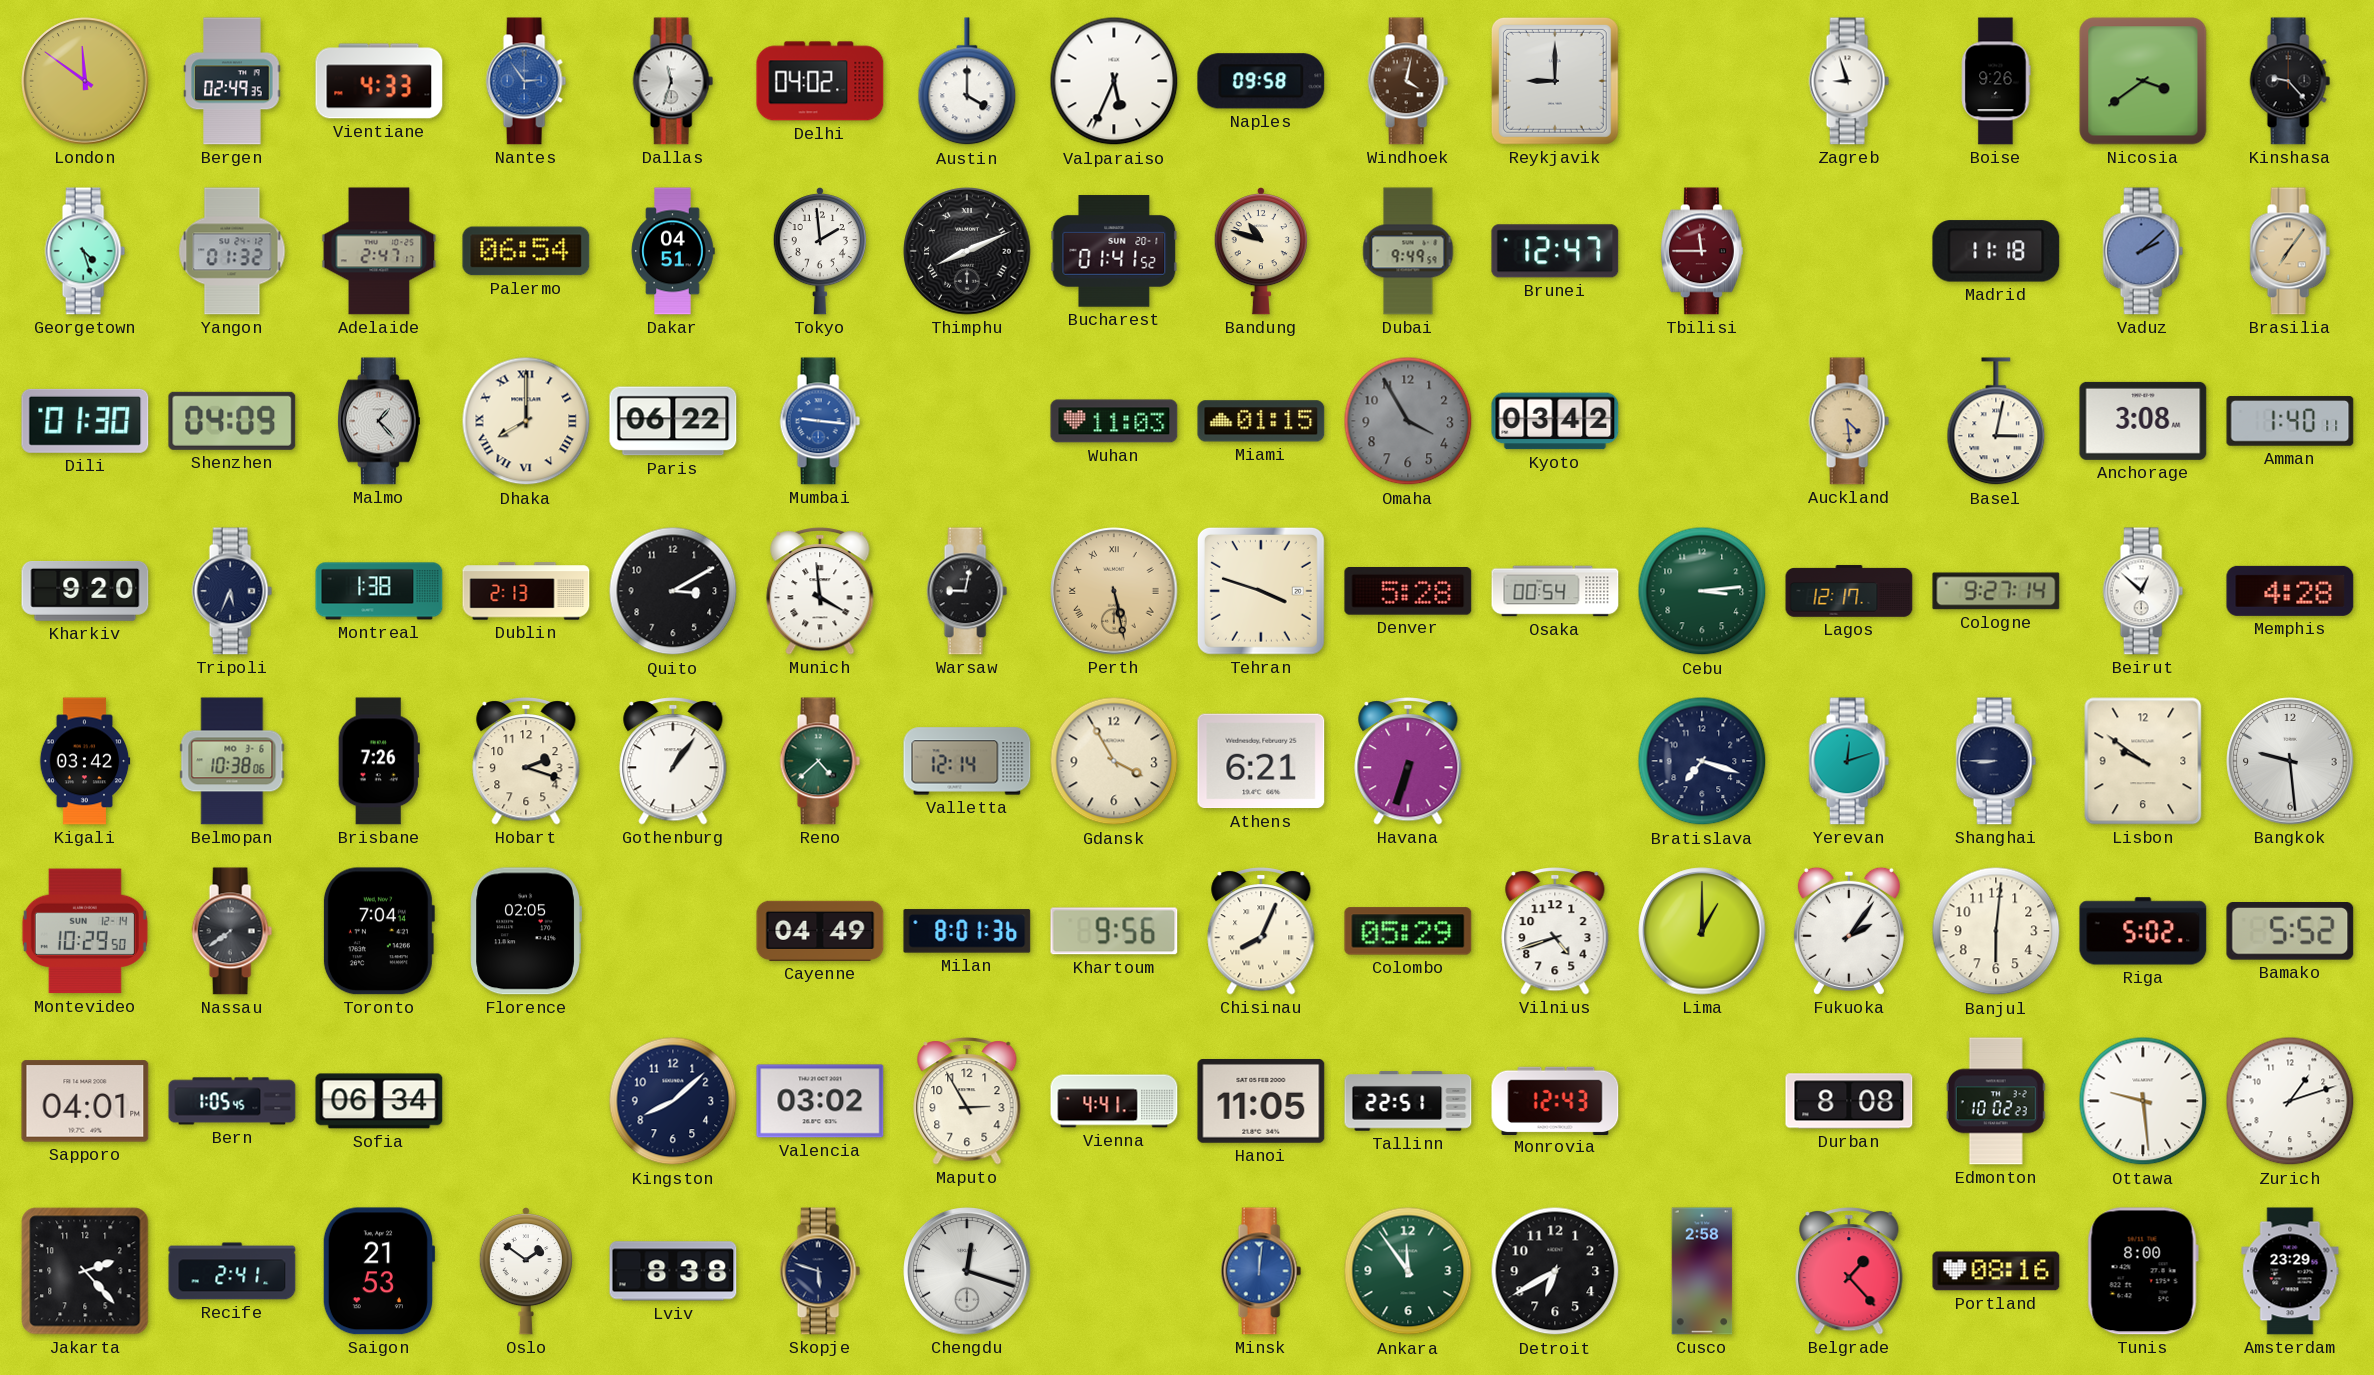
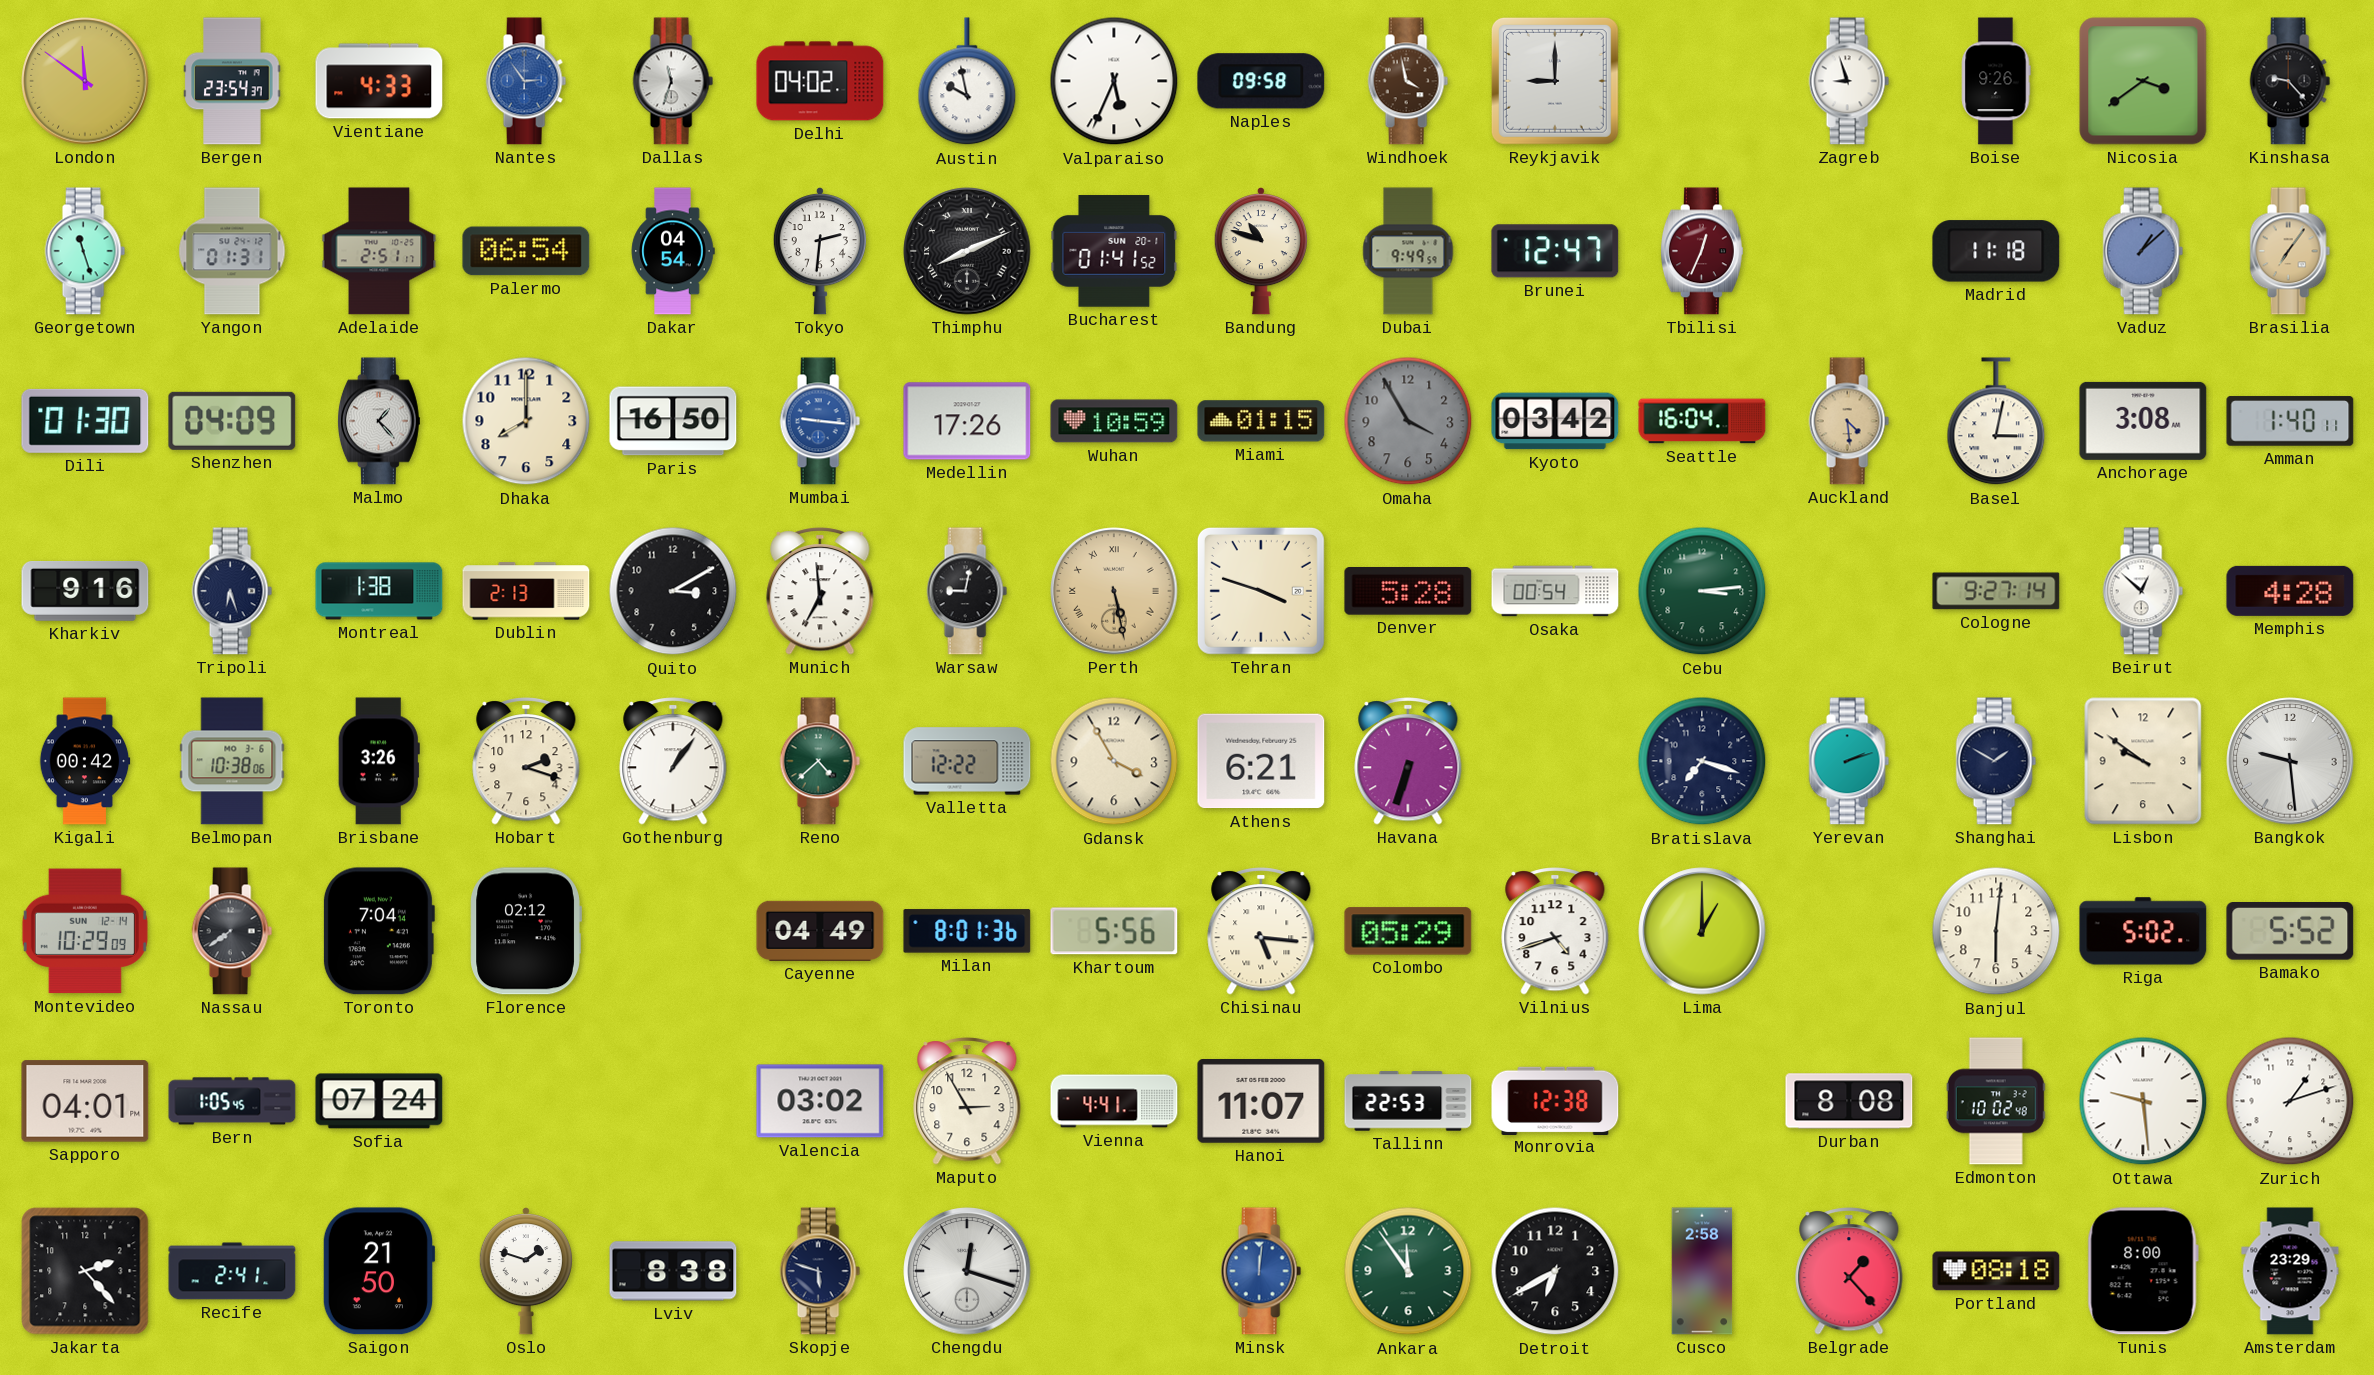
Bergen: 02:49 -> 23:54
Austin: 4:00 -> 9:58
Windhoek: 4:02 -> 3:58
Georgetown: 4:27 -> 11:27
Yangon: 01:32 -> 01:31
Adelaide: 2:47 -> 2:51
Dakar: 04:51 -> 04:54
Tokyo: 1:59 -> 2:31
Tbilisi: 11:45 -> 12:34
Vaduz: 2:08 -> 1:08
Dhaka numerals: Roman -> Arabic
Paris: 06:22 -> 16:50
Medellin: none -> 17:26
Wuhan: 11:03 -> 10:59
Seattle: none -> 16:04
Kharkiv: 9:20 -> 9:16
Tripoli: 5:34 -> 6:27
Munich: 3:59 -> 6:59
Lagos: 12:17 -> none
Kigali: 03:42 -> 00:42
Brisbane: 7:26 -> 3:26
Valletta: 12:14 -> 12:22
Yerevan: 12:12 -> 2:12
Shanghai: 8:45 -> 1:50
Montevideo: 10:29:50 -> 10:29:09
Florence: 02:05 -> 02:12
Khartoum: 9:56 -> 5:56
Chisinau: 8:04 -> 5:16
Fukuoka: 2:06 -> none
Sofia: 06:34 -> 07:24
Kingston: 8:08 -> none
Hanoi: 11:05 -> 11:07
Tallinn: 22:51 -> 22:53
Monrovia: 12:43 -> 12:38
Edmonton: 10:02:23 -> 10:02:48
Saigon: 21:53 -> 21:50
Oslo: 1:51 -> 1:48
Portland: 08:16 -> 08:18
